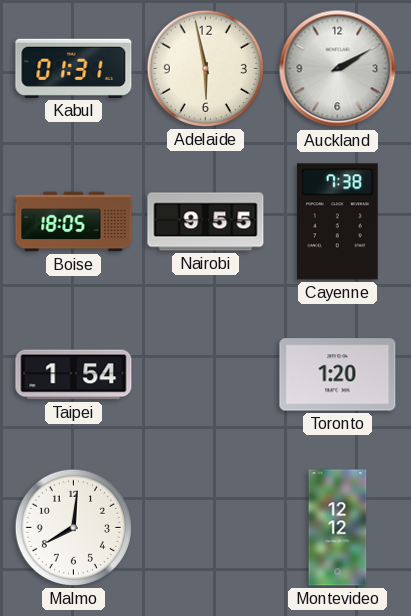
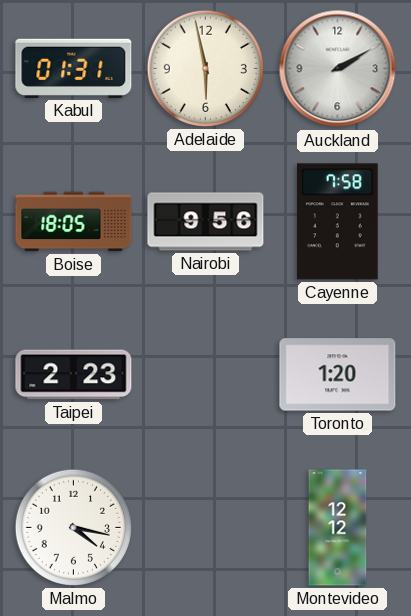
Nairobi: 9:55 -> 9:56
Cayenne: 7:38 -> 7:58
Taipei: 1:54 -> 2:23
Malmo: 8:01 -> 4:17
